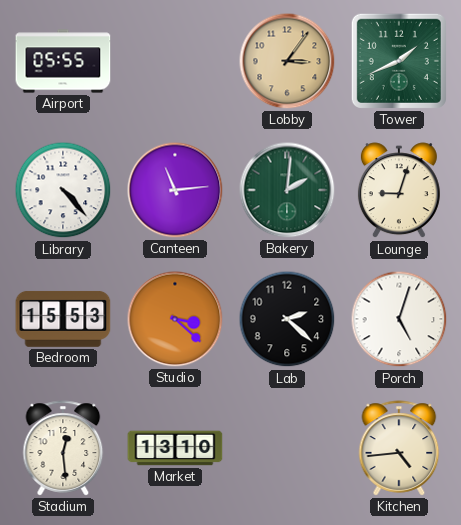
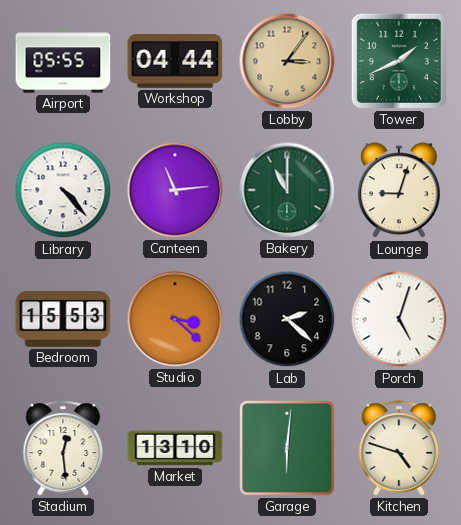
Workshop: none -> 04:44
Bakery: 2:01 -> 11:00
Garage: none -> 6:01
Kitchen: 4:44 -> 4:48
